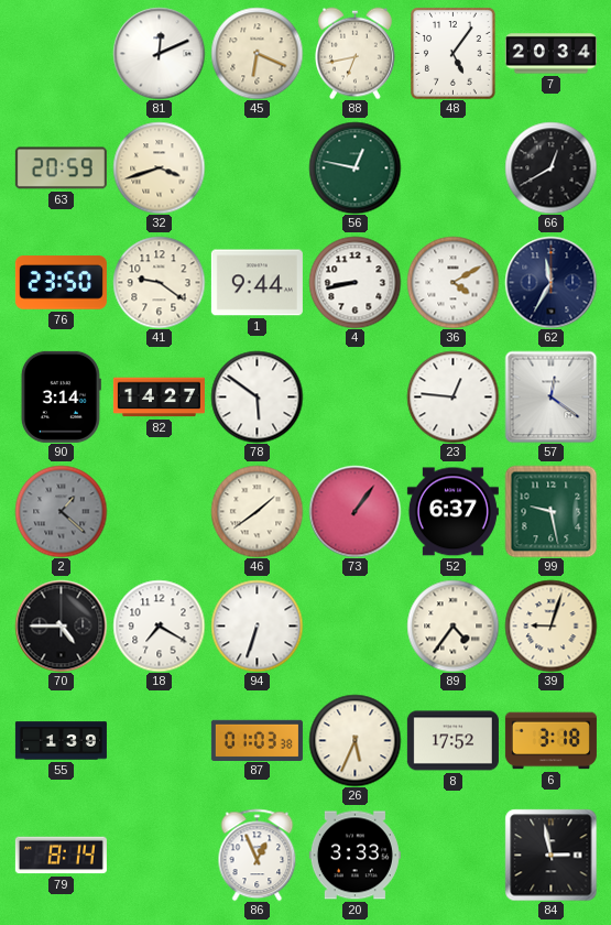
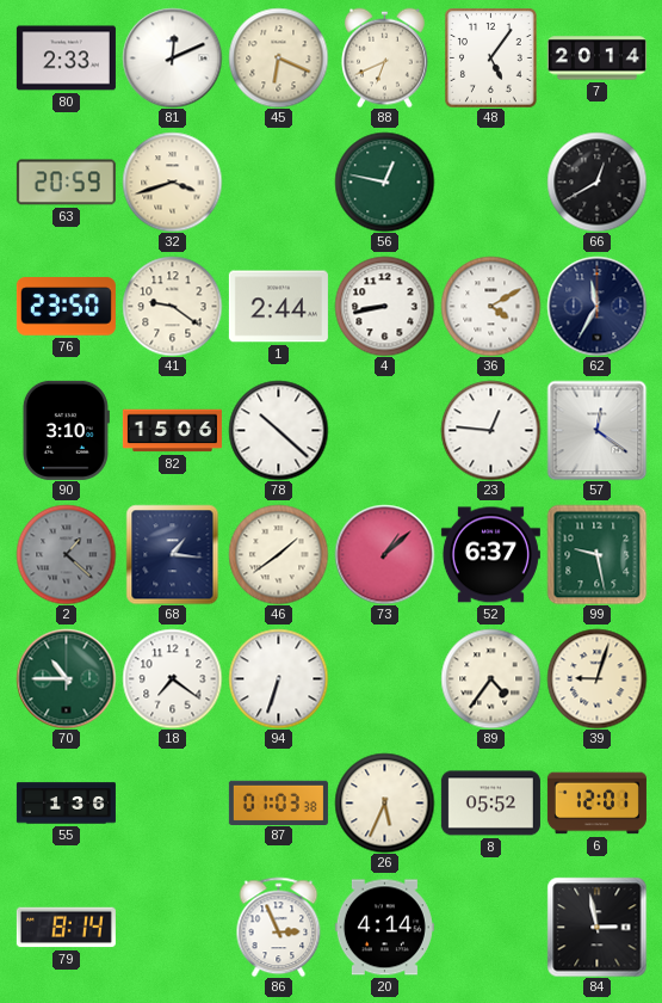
80: none -> 2:33
88: 6:43 -> 6:41
7: 20:34 -> 20:14
1: 9:44 -> 2:44
90: 3:14 -> 3:10
82: 14:27 -> 15:06
78: 5:51 -> 10:22
68: none -> 1:16
73: 1:06 -> 1:08
70: 4:45 -> 10:45
70 dial: black -> green
18: 7:20 -> 7:21
55: 1:39 -> 1:36
8: 17:52 -> 05:52
6: 3:18 -> 12:01
86: 12:56 -> 2:56
20: 3:33 -> 4:14
